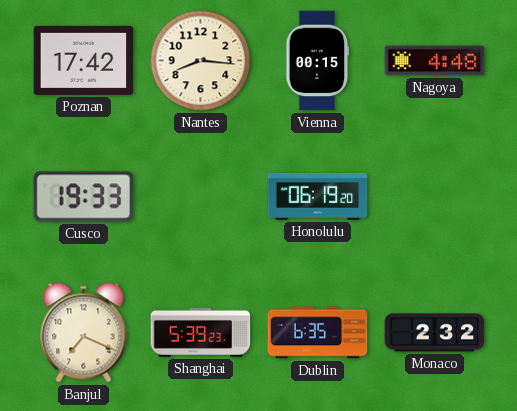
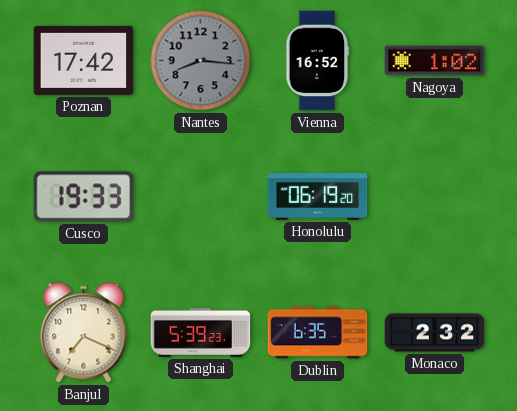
Nantes dial: cream -> grey
Vienna: 00:15 -> 16:52
Nagoya: 4:48 -> 1:02
